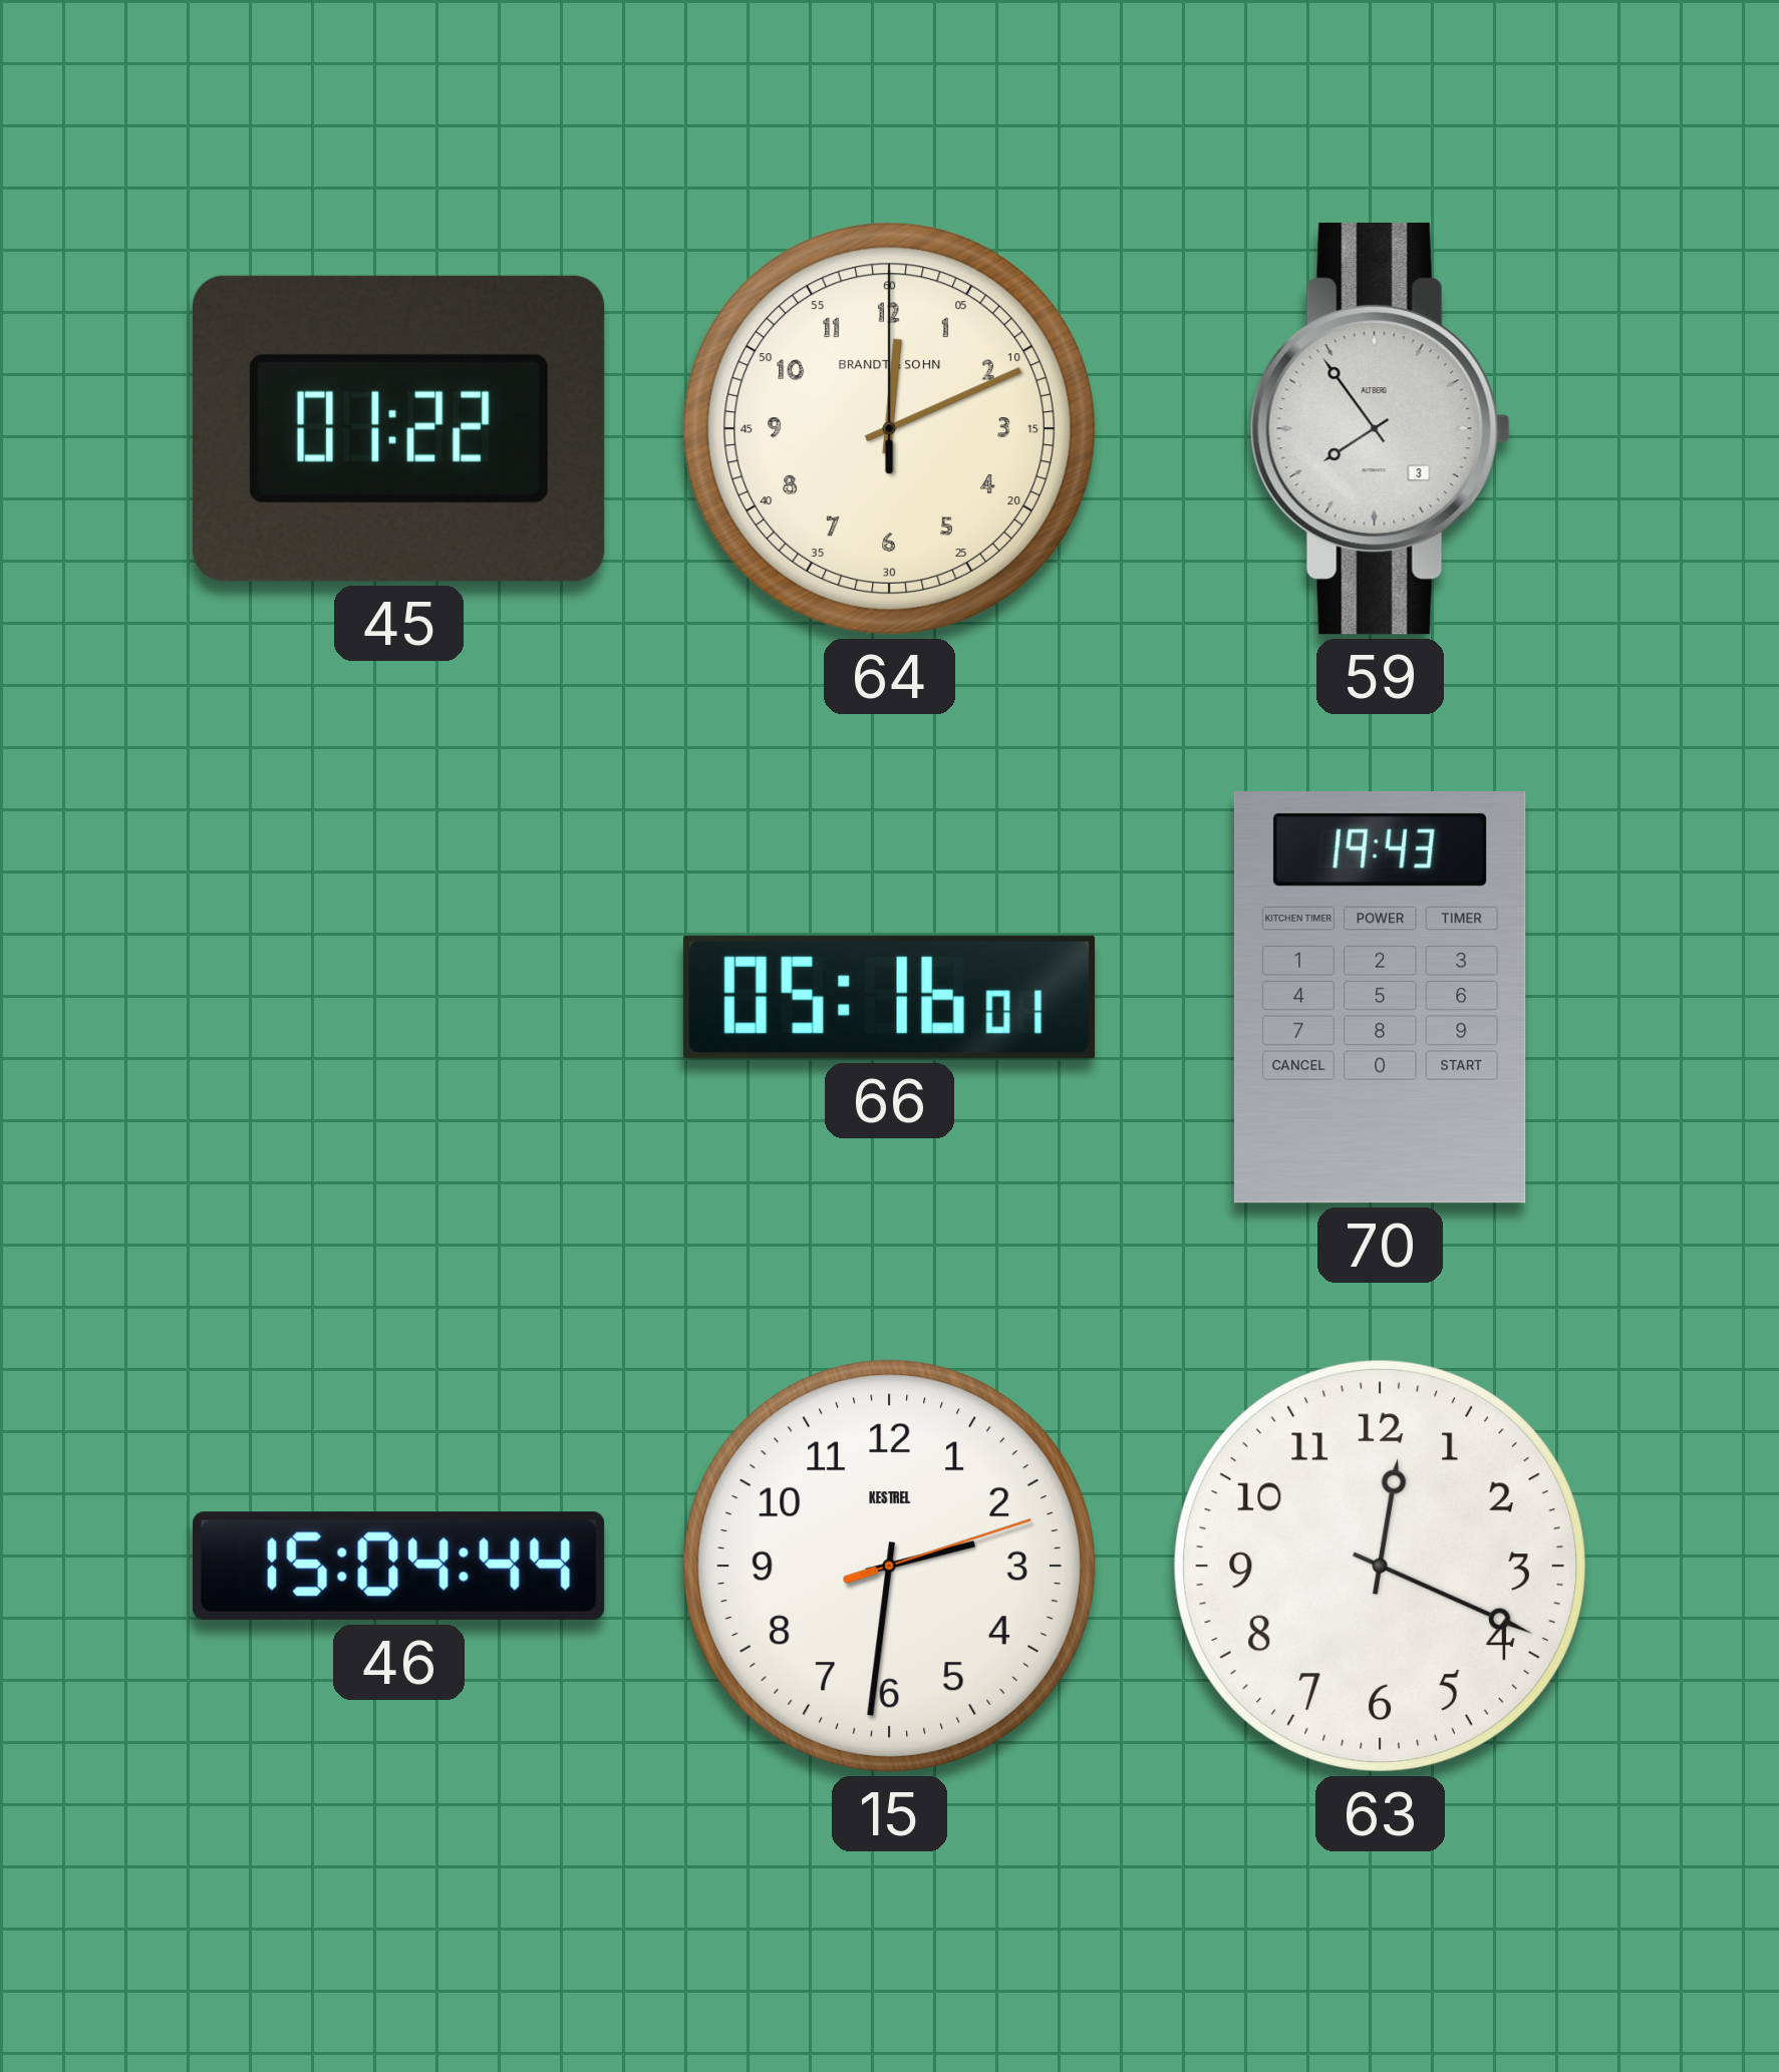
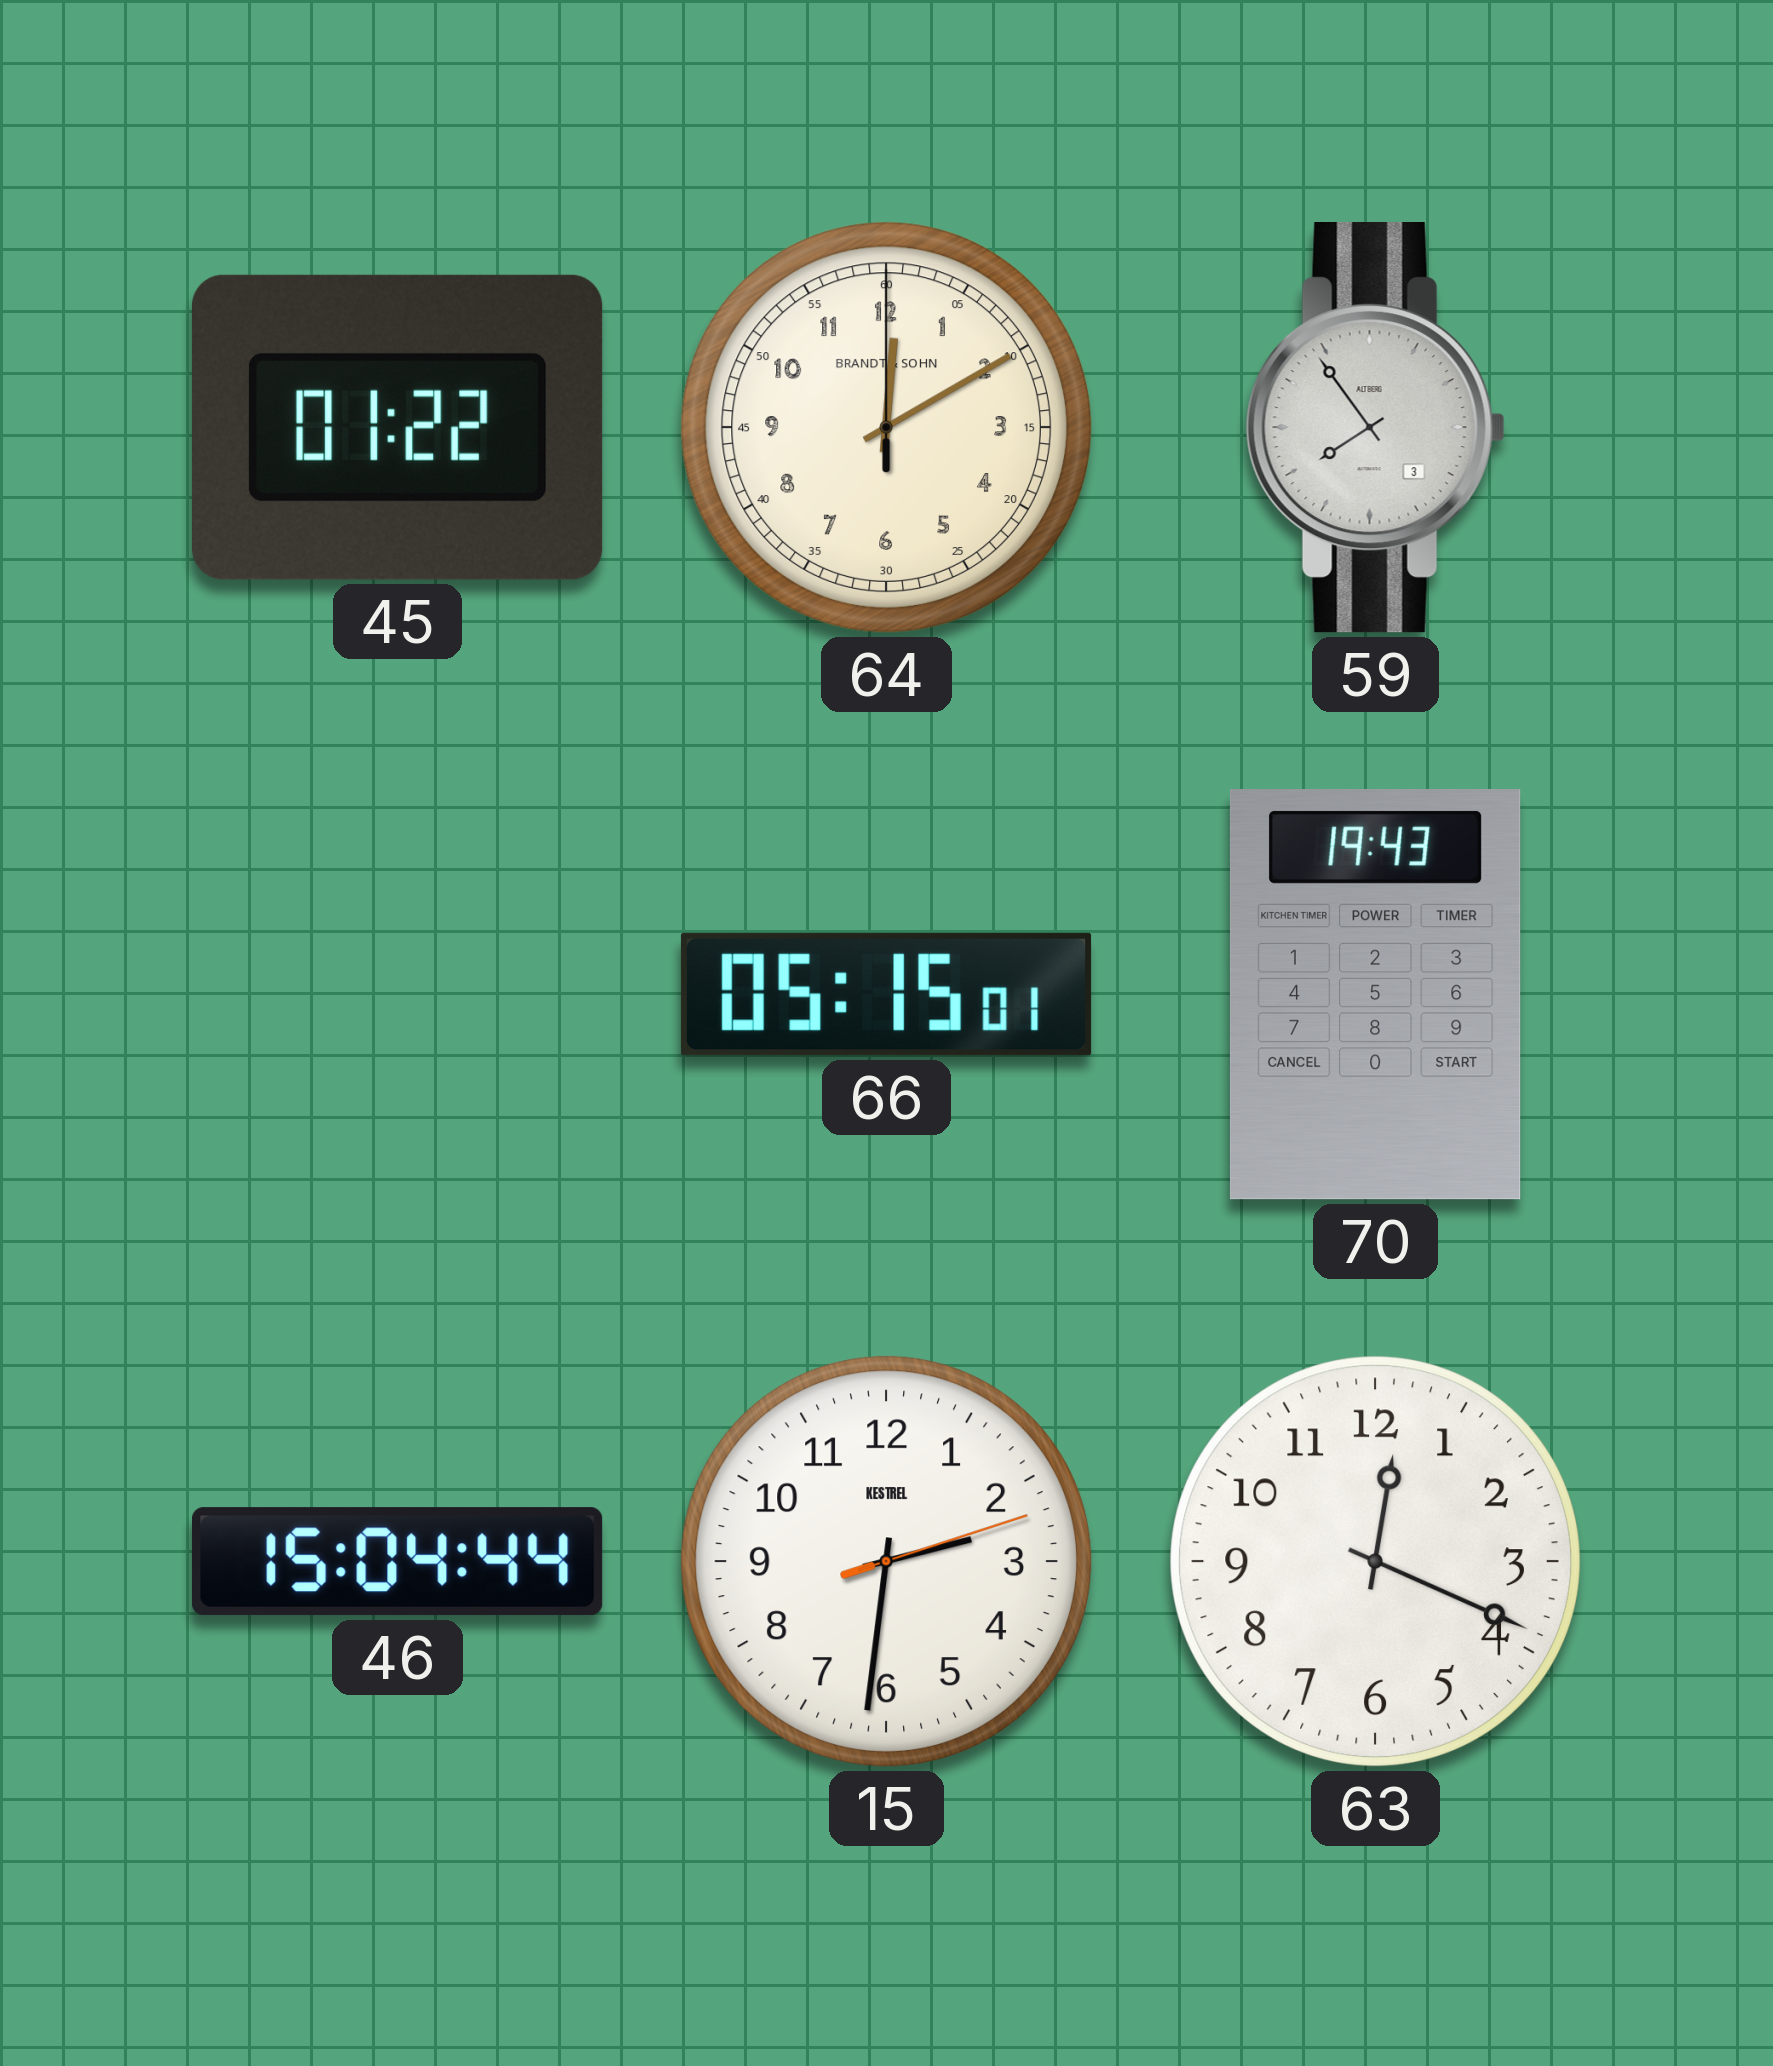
64: 12:11 -> 12:10
66: 05:16 -> 05:15
